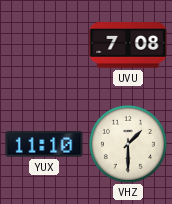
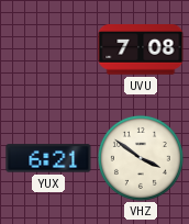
YUX: 11:10 -> 6:21
VHZ: 1:30 -> 3:51
